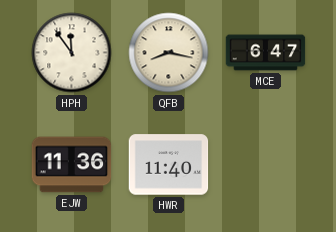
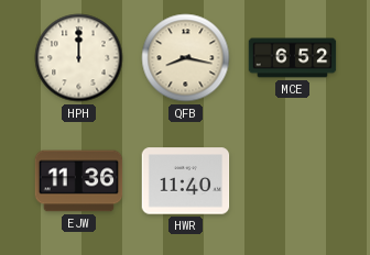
HPH: 11:54 -> 12:00
MCE: 6:47 -> 6:52
